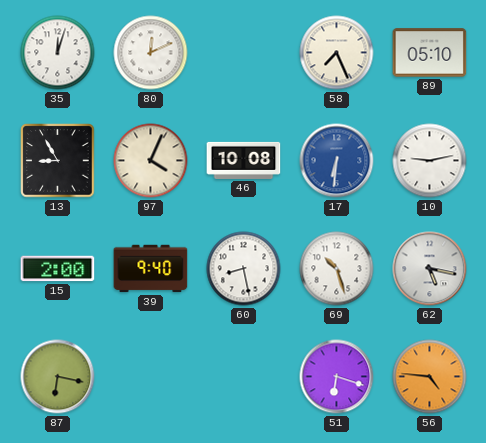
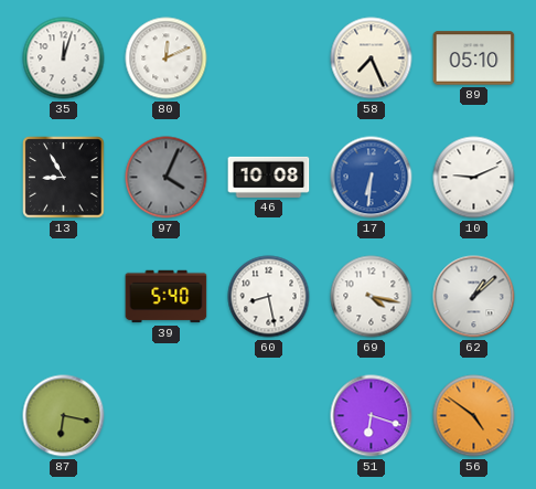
97 dial: cream -> grey
10: 9:13 -> 9:11
15: 2:00 -> none
39: 9:40 -> 5:40
69: 10:27 -> 4:17
62: 5:17 -> 1:08
56: 4:46 -> 4:51
